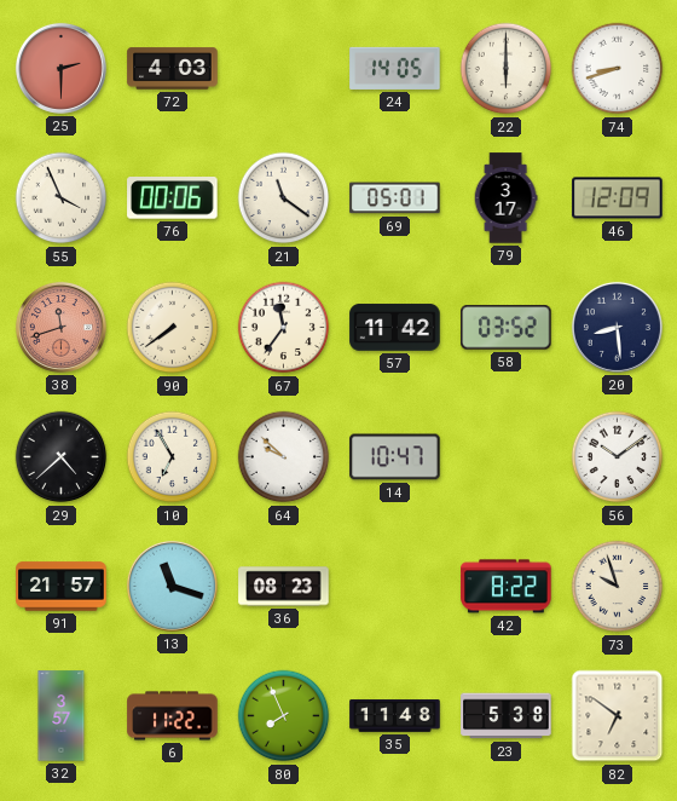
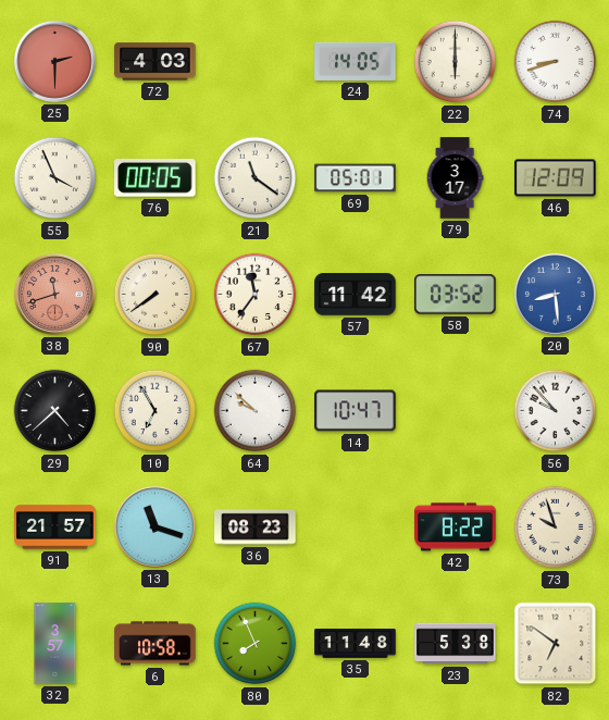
76: 00:06 -> 00:05
20 dial: navy -> blue
56: 10:09 -> 9:53
6: 11:22 -> 10:58
